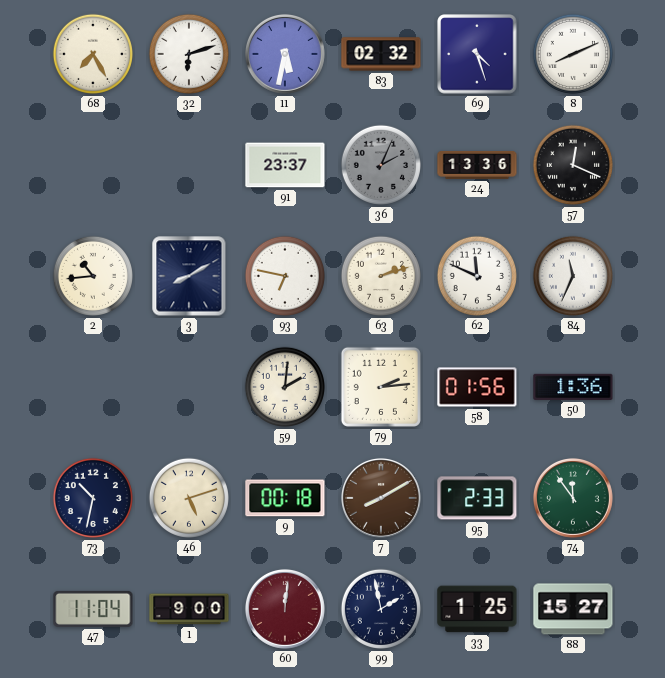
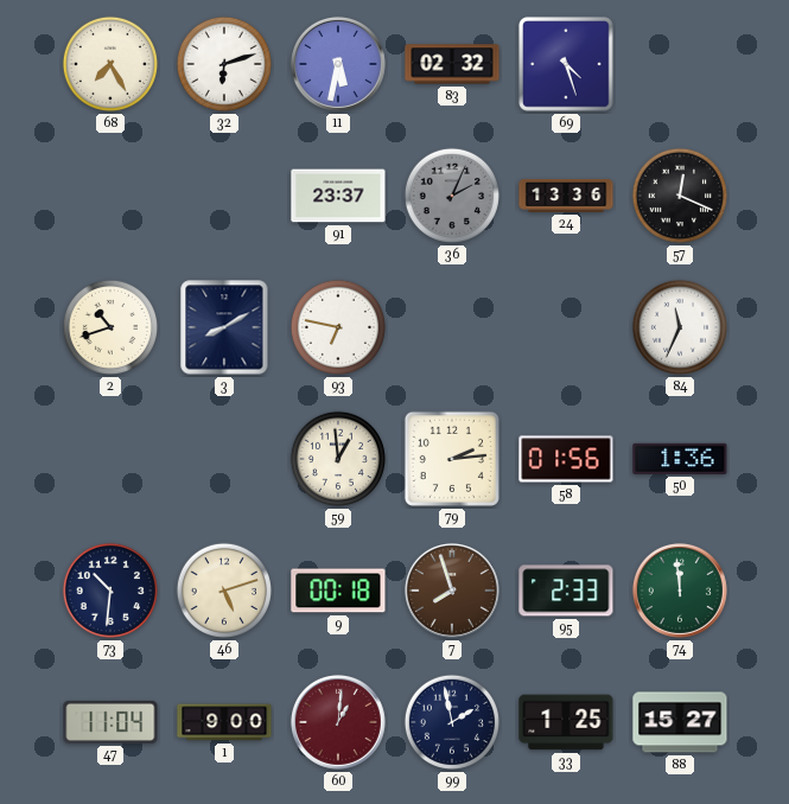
8: 8:11 -> none
2: 10:44 -> 10:42
63: 2:12 -> none
62: 11:49 -> none
59: 2:01 -> 12:59
73: 10:32 -> 10:31
7: 8:10 -> 7:57
74: 11:54 -> 11:59
60: 12:01 -> 1:01
